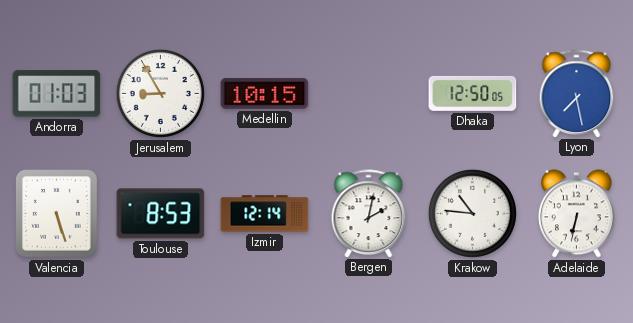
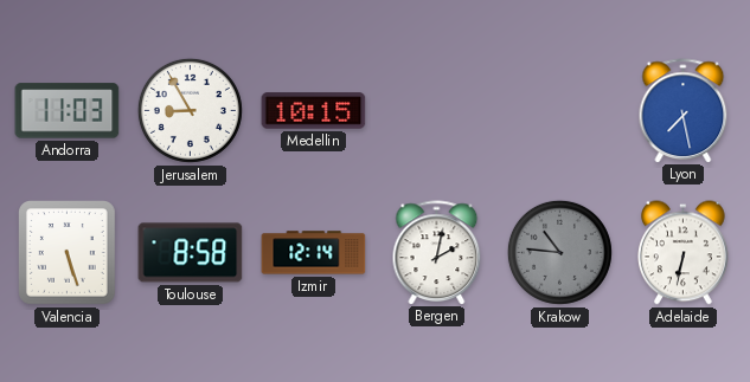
Andorra: 01:03 -> 11:03
Dhaka: 12:50 -> none
Toulouse: 8:53 -> 8:58
Krakow dial: white -> grey
